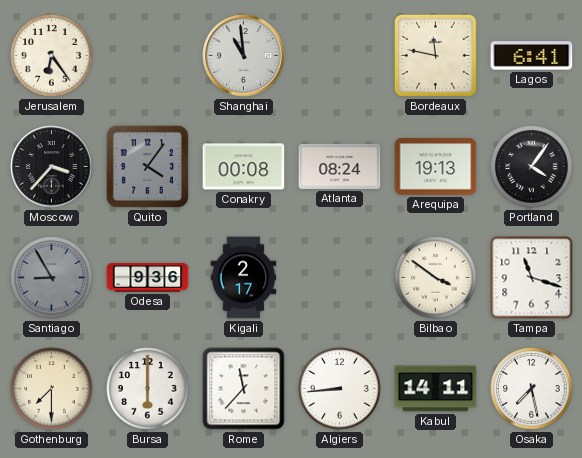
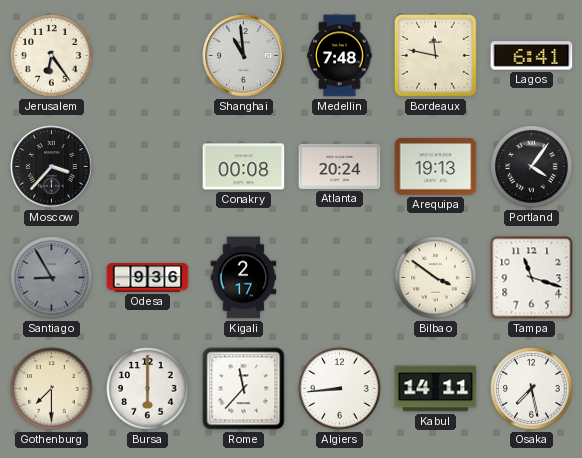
Medellin: none -> 7:48
Quito: 4:06 -> none
Atlanta: 08:24 -> 20:24
